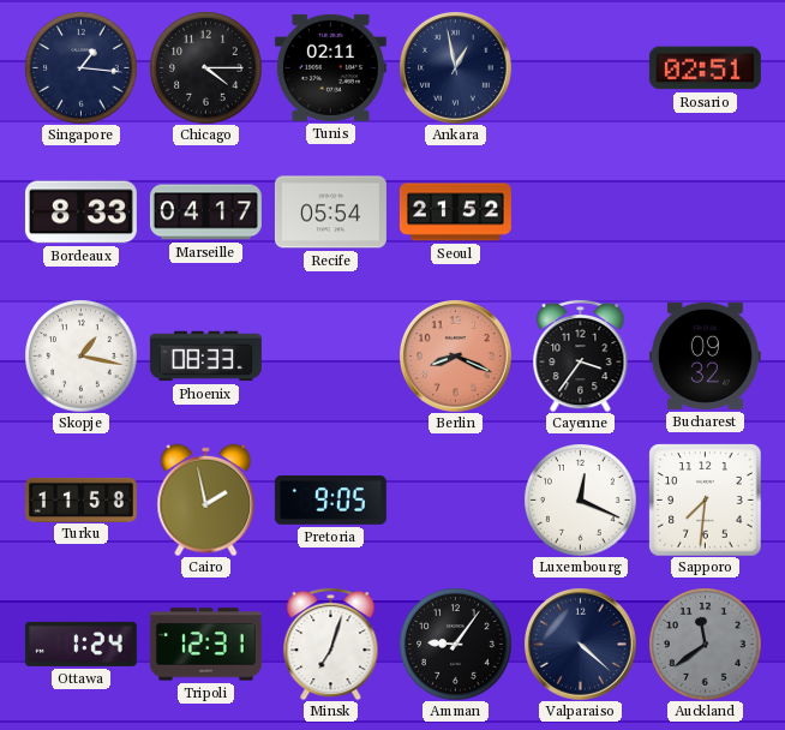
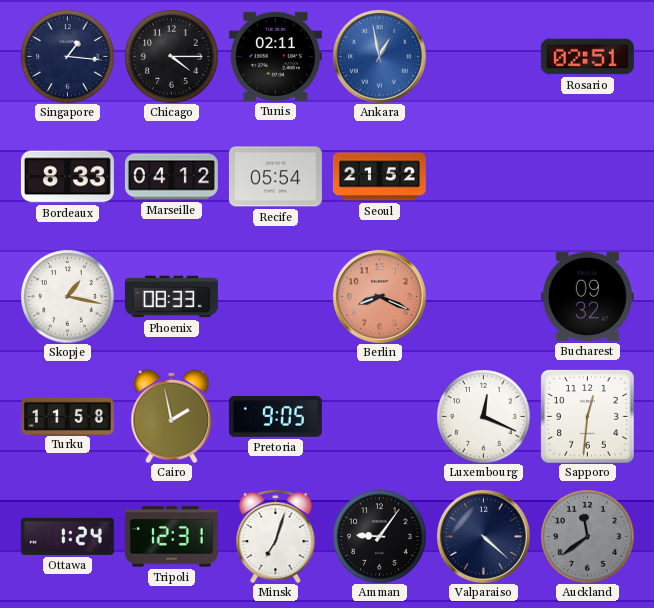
Ankara dial: navy -> blue
Marseille: 04:17 -> 04:12
Cayenne: 3:36 -> none
Sapporo: 7:31 -> 12:31
